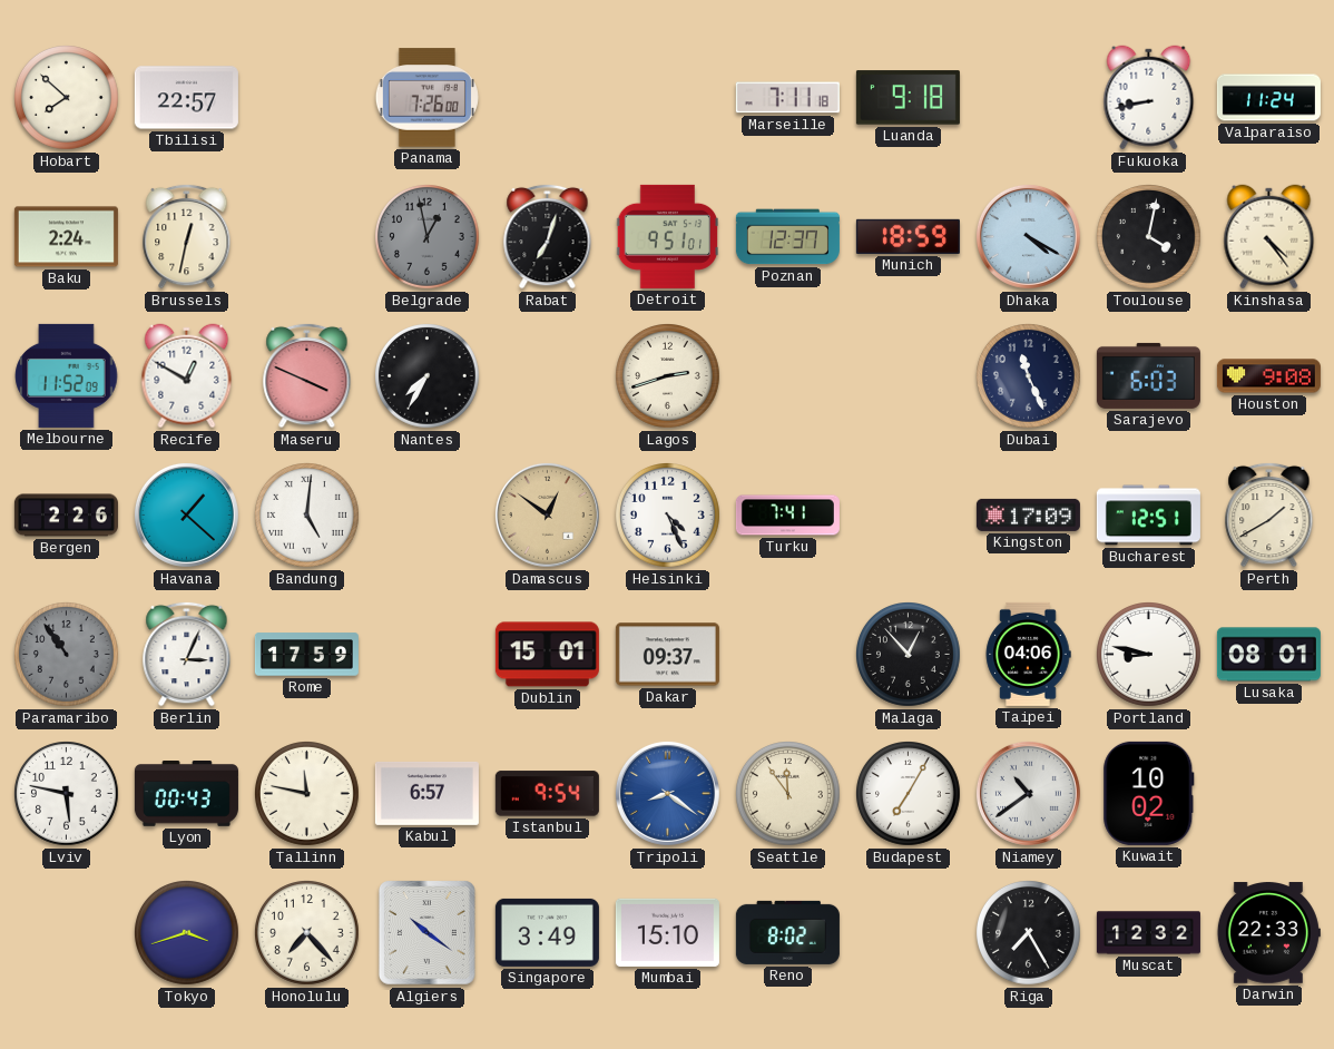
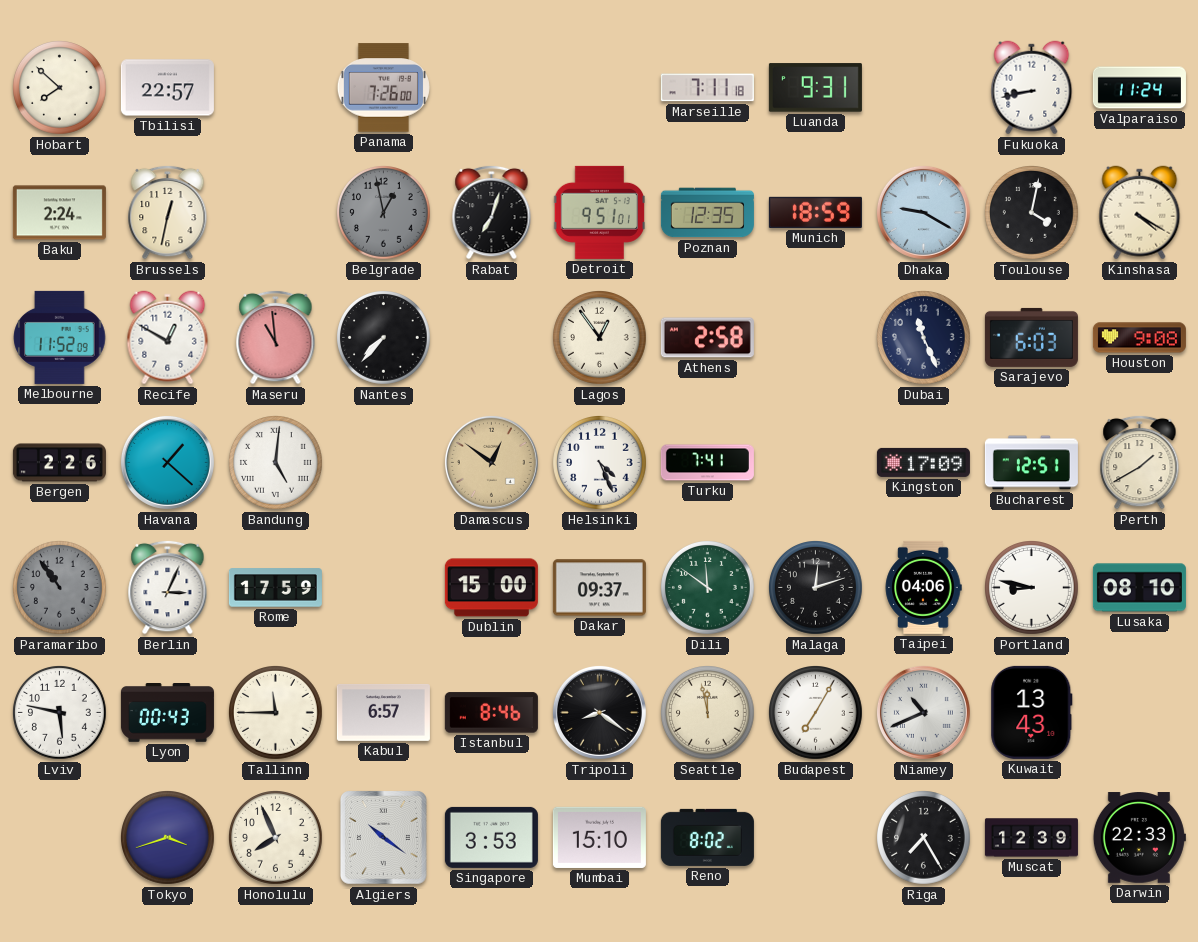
Luanda: 9:18 -> 9:31
Poznan: 12:37 -> 12:35
Dhaka: 4:20 -> 9:20
Kinshasa: 4:24 -> 4:20
Maseru: 3:49 -> 10:59
Nantes: 7:35 -> 7:37
Lagos: 2:42 -> 12:54
Athens: none -> 2:58
Dublin: 15:01 -> 15:00
Dili: none -> 11:51
Malaga: 12:53 -> 12:12
Lusaka: 08:01 -> 08:10
Tallinn: 11:47 -> 11:45
Istanbul: 9:54 -> 8:46
Tripoli dial: blue -> black
Seattle: 11:54 -> 11:58
Niamey: 10:39 -> 10:41
Kuwait: 10:02 -> 13:43
Honolulu: 7:23 -> 7:56
Singapore: 3:49 -> 3:53
Muscat: 12:32 -> 12:39
